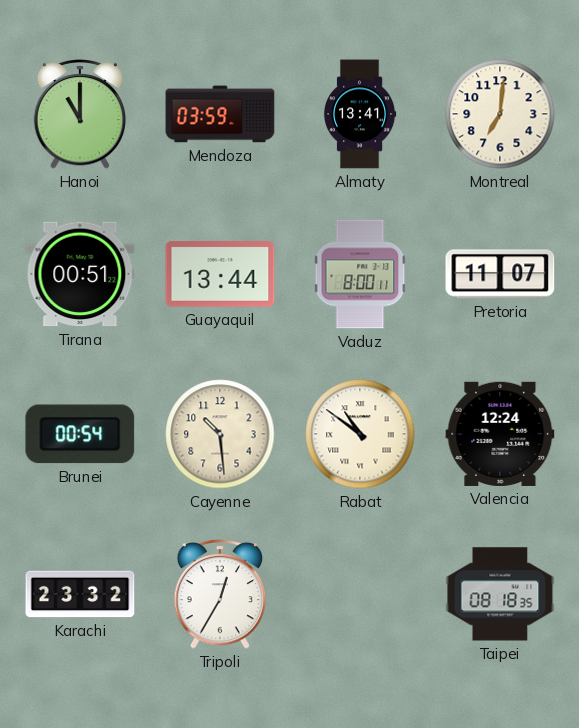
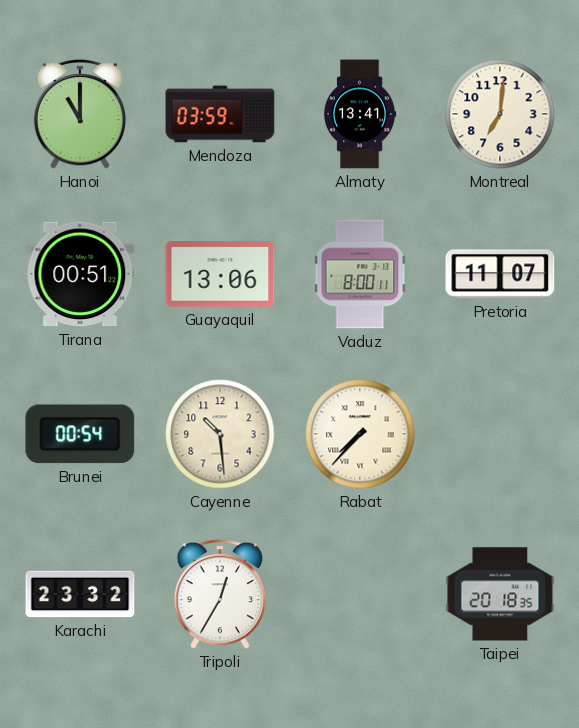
Guayaquil: 13:44 -> 13:06
Rabat: 10:51 -> 7:37
Valencia: 12:24 -> none
Taipei: 08:18 -> 20:18
